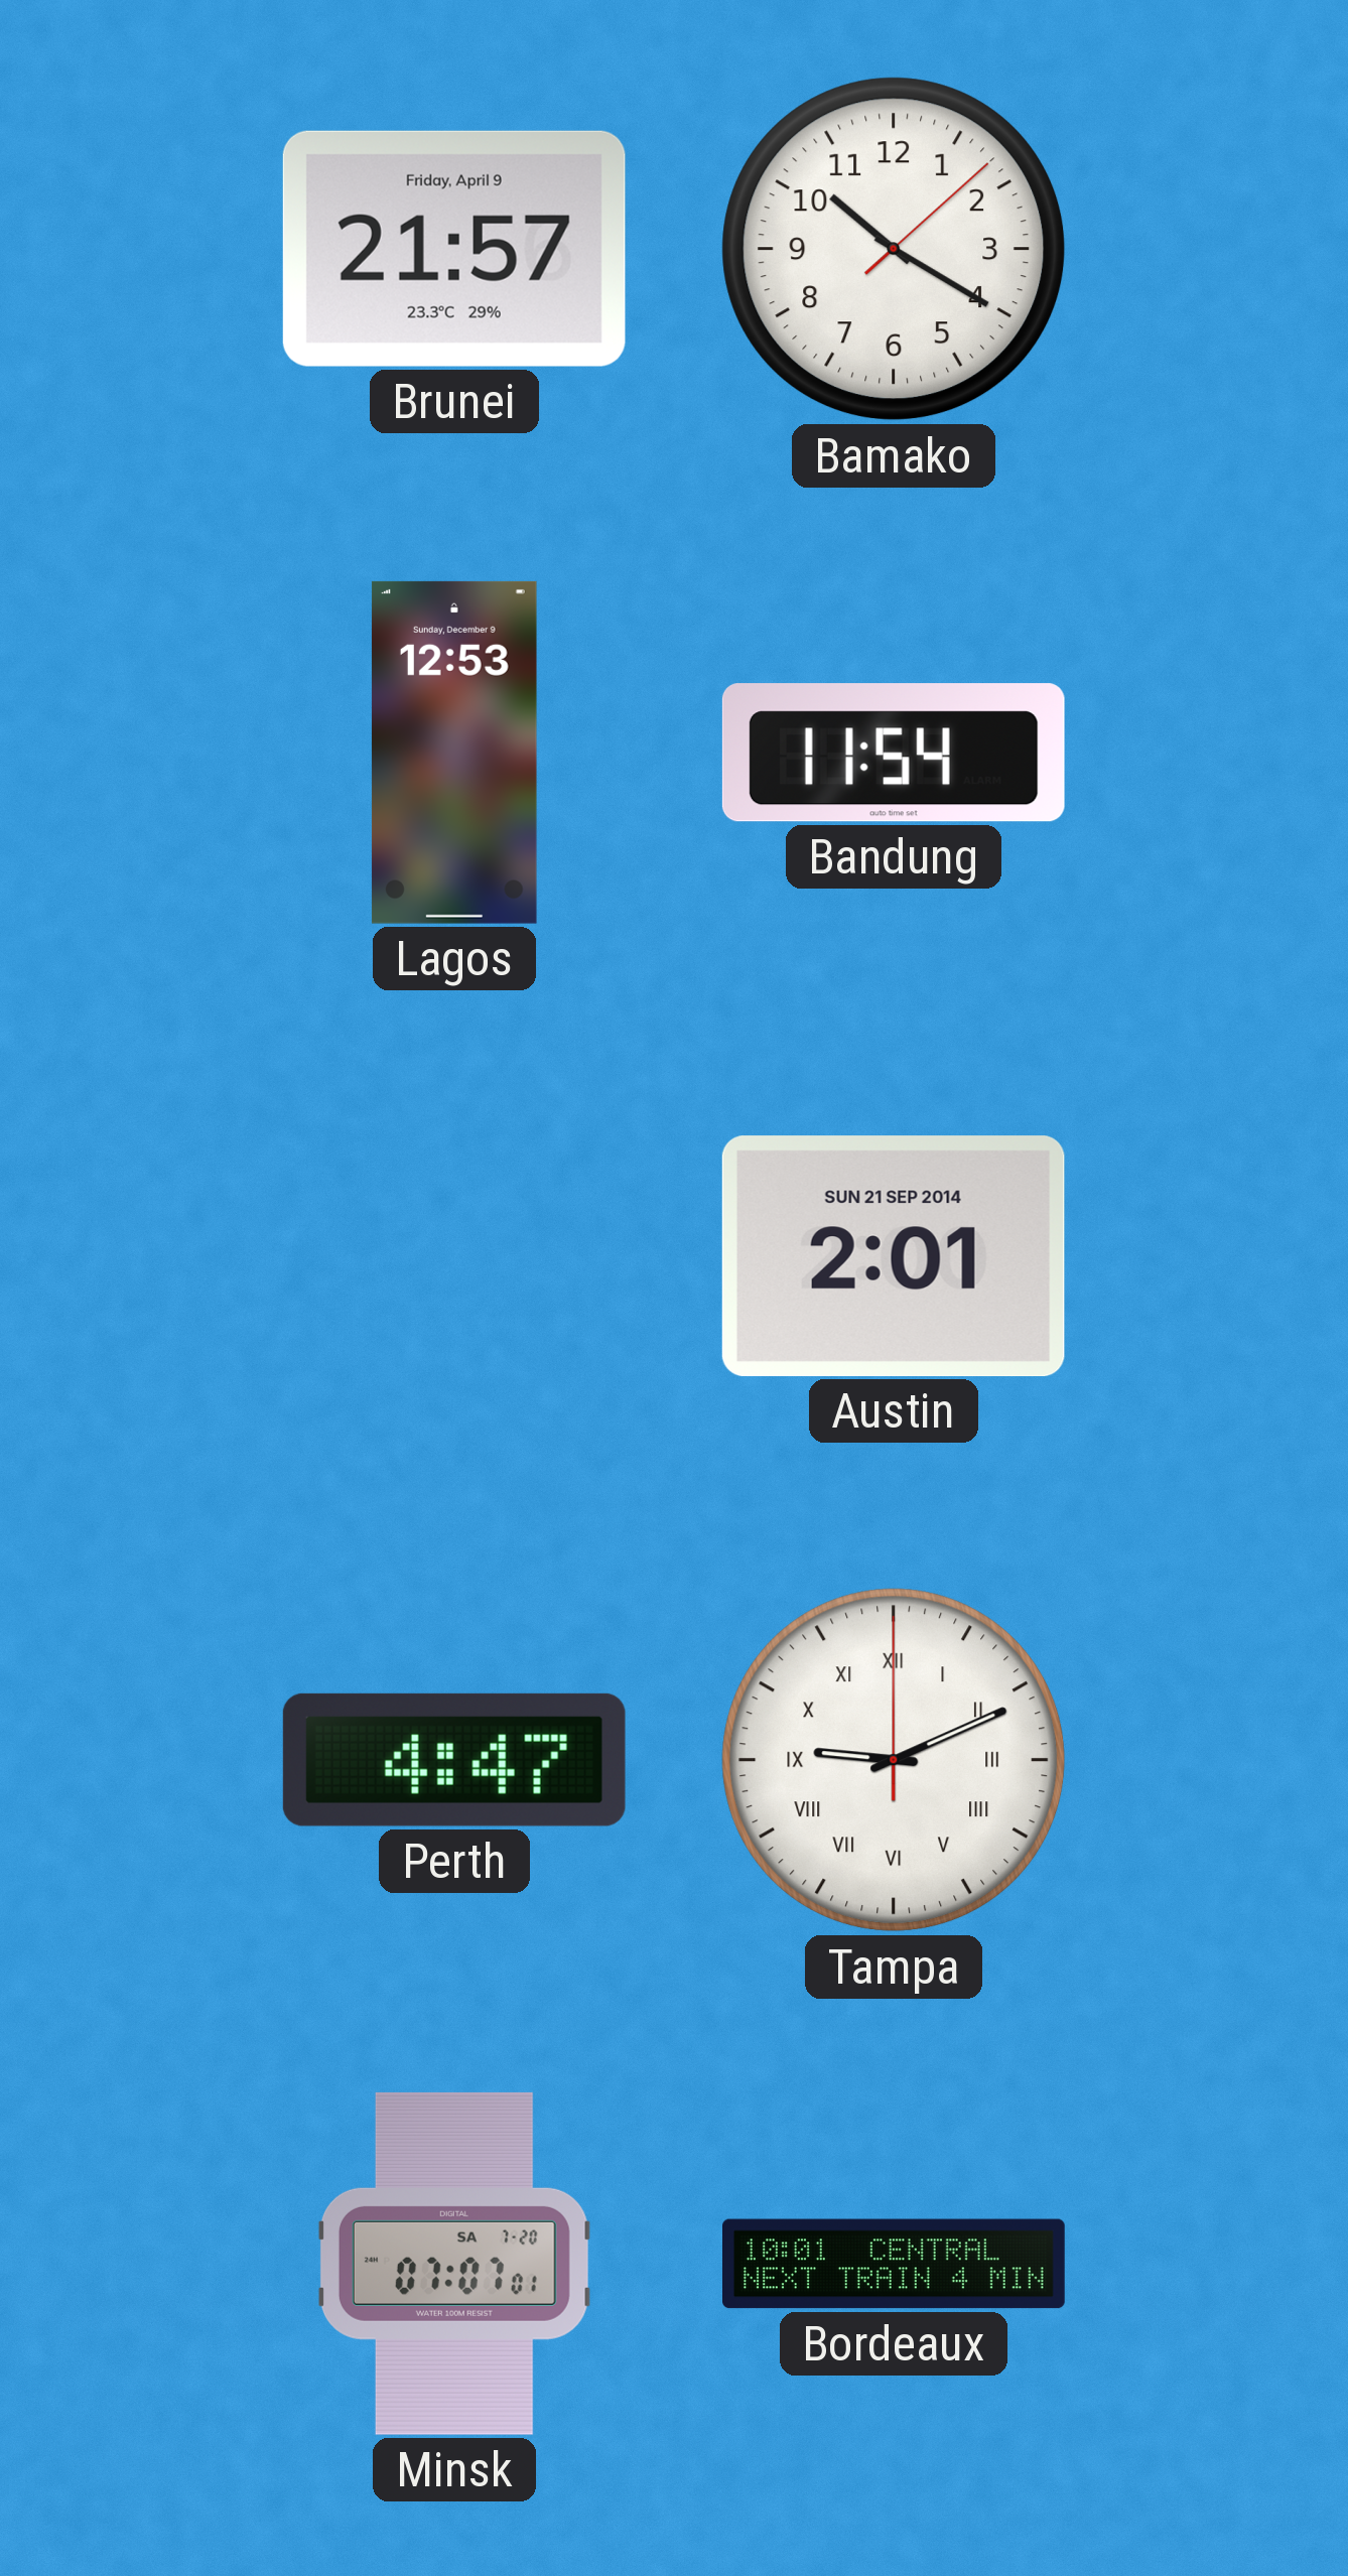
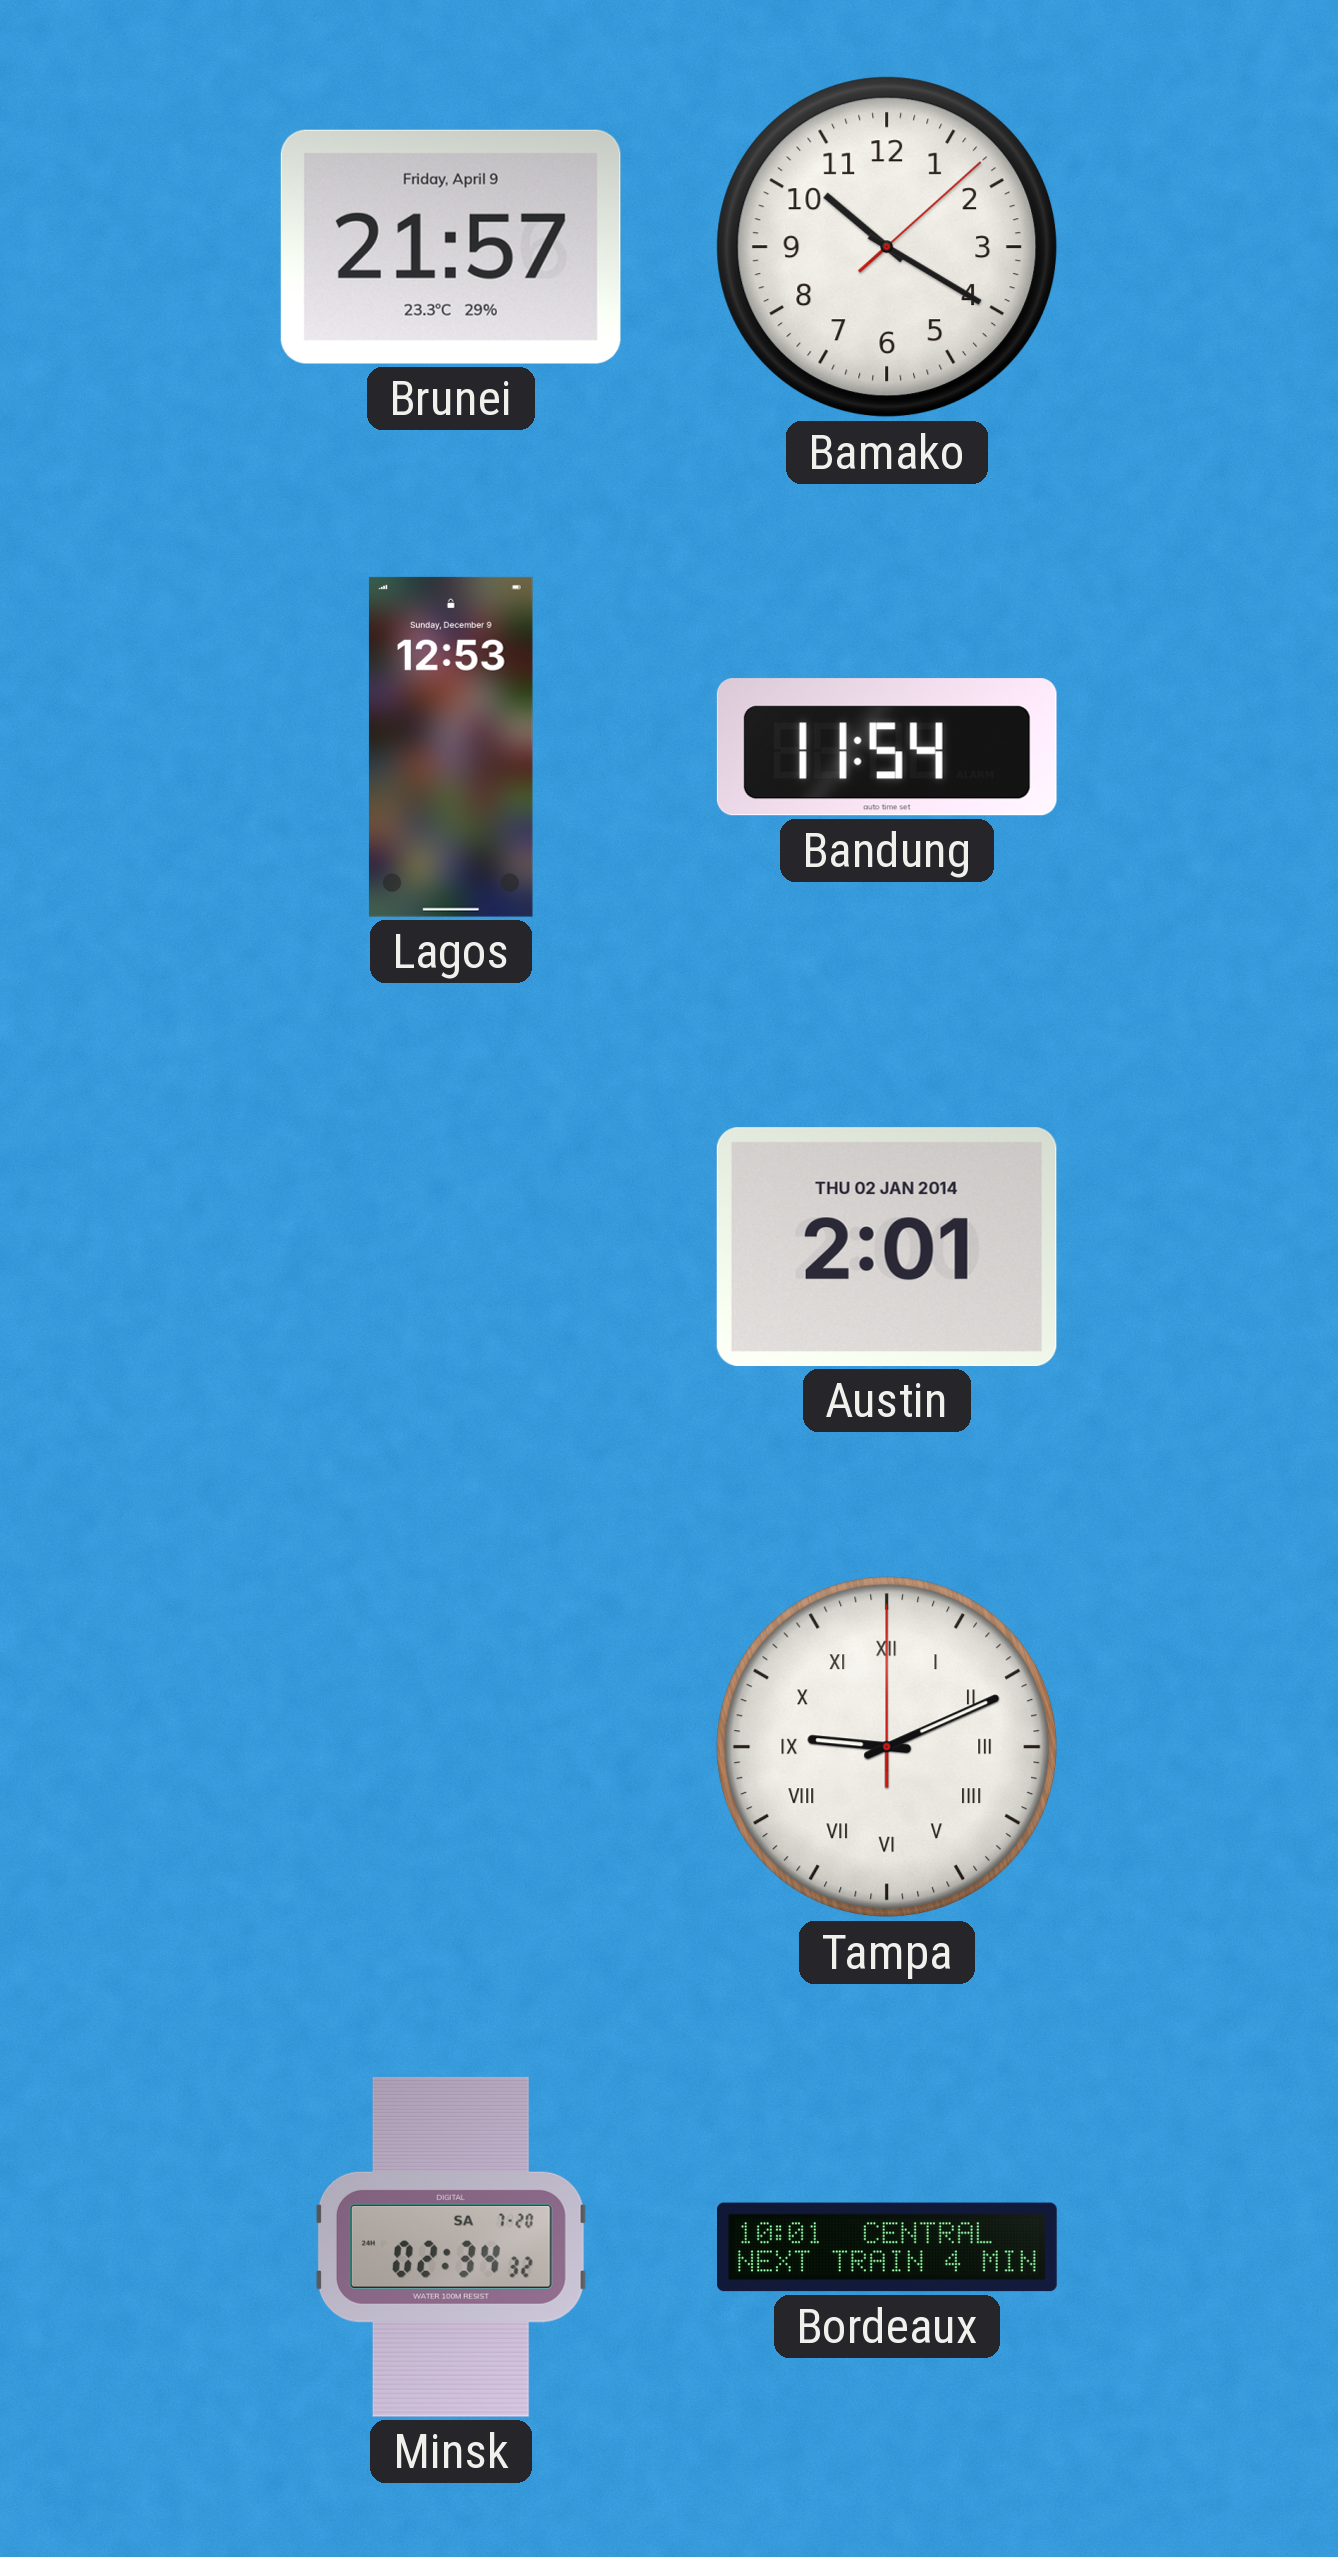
Austin date: SUN 21 SEP 2014 -> THU 02 JAN 2014
Perth: 4:47 -> none
Minsk: 07:07 -> 02:34
